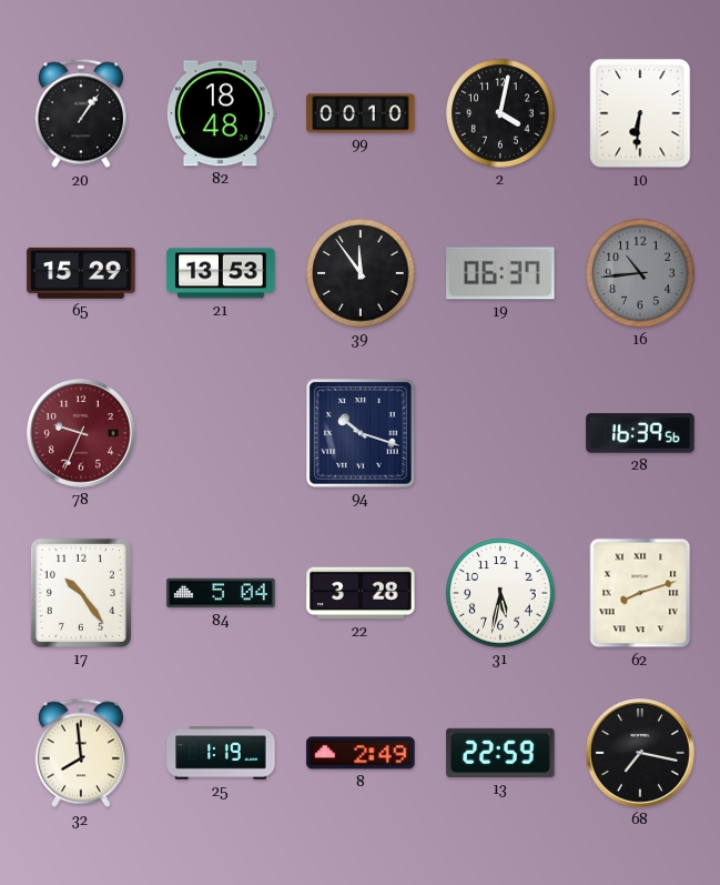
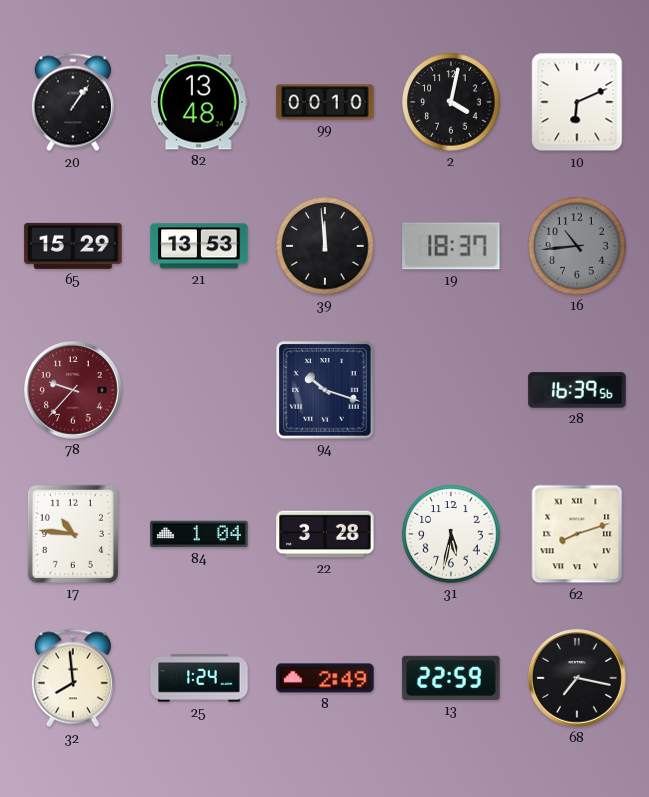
82: 18:48 -> 13:48
10: 6:31 -> 6:11
39: 11:54 -> 11:59
19: 06:37 -> 18:37
78: 9:34 -> 9:37
17: 10:24 -> 10:46
84: 5:04 -> 1:04
25: 1:19 -> 1:24
